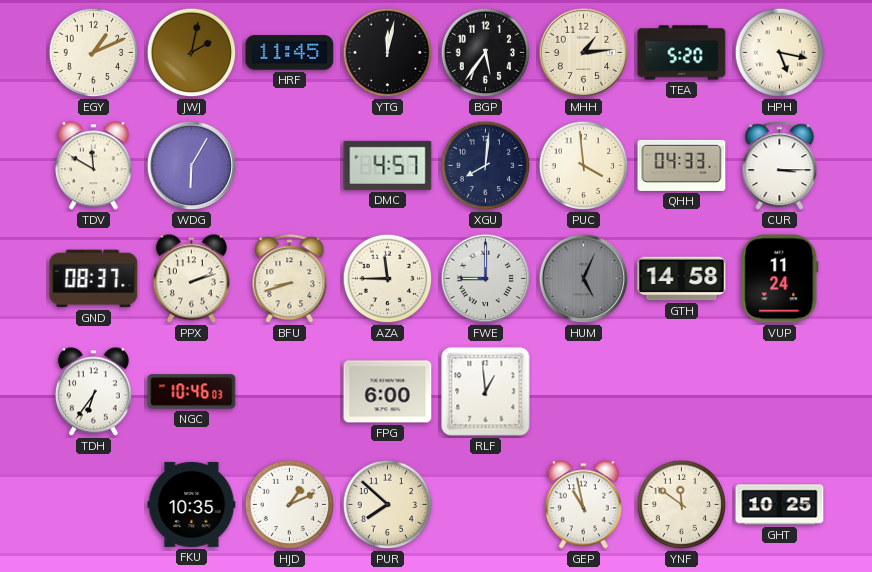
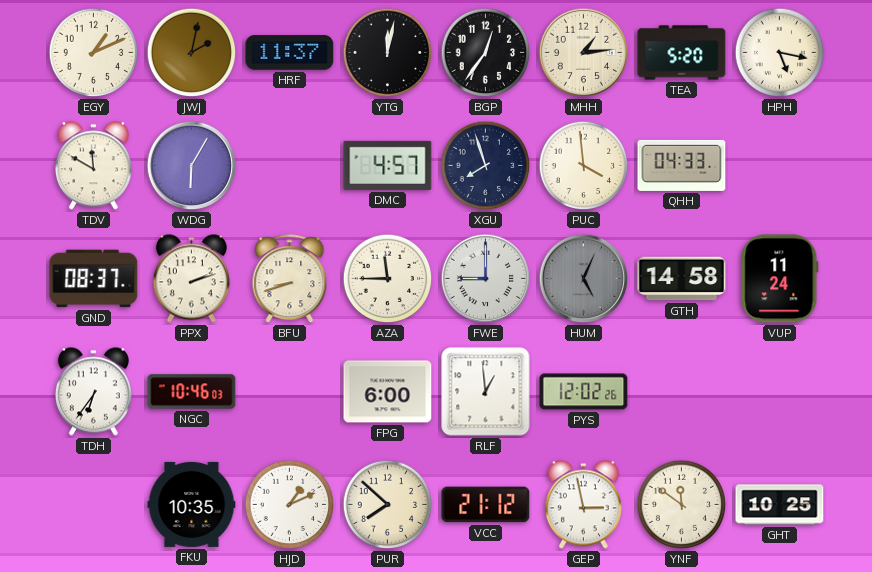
HRF: 11:45 -> 11:37
BGP: 5:36 -> 12:36
XGU: 8:01 -> 7:57
CUR: 3:15 -> none
PYS: none -> 12:02
VCC: none -> 21:12
GEP: 10:58 -> 2:58
